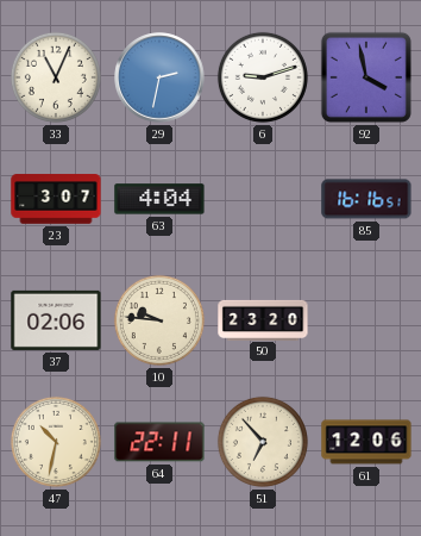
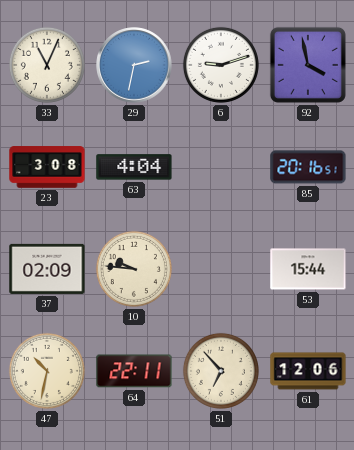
23: 3:07 -> 3:08
85: 16:16 -> 20:16
37: 02:06 -> 02:09
50: 23:20 -> none
53: none -> 15:44
